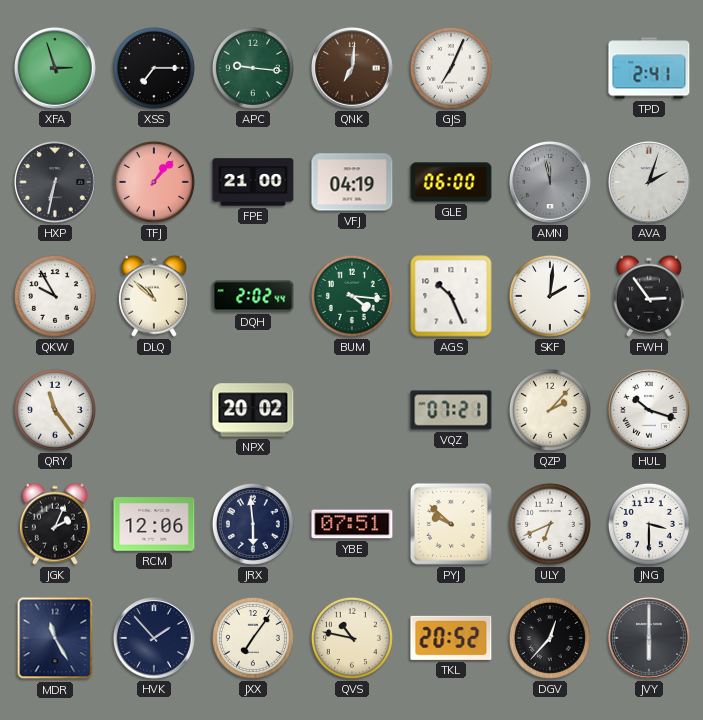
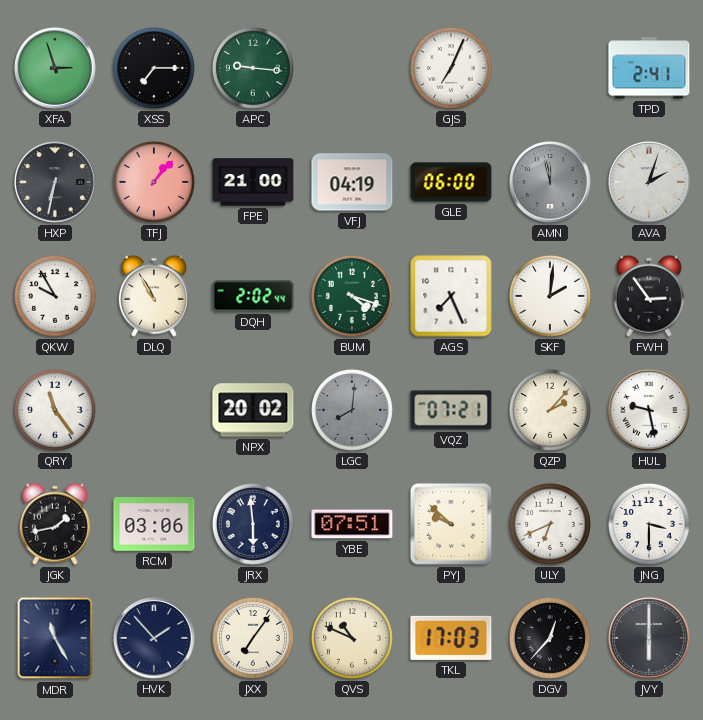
QNK: 7:01 -> none
DLQ: 10:52 -> 10:55
BUM: 4:16 -> 4:18
AGS: 10:26 -> 7:26
LGC: none -> 8:01
HUL: 10:18 -> 9:28
JGK: 2:04 -> 1:43
RCM: 12:06 -> 03:06
QVS: 10:47 -> 10:49
TKL: 20:52 -> 17:03
